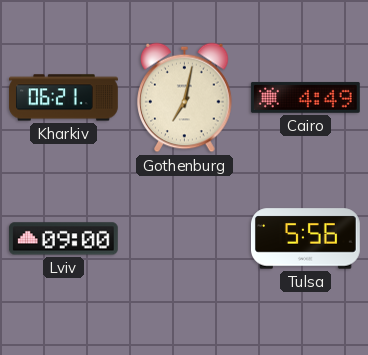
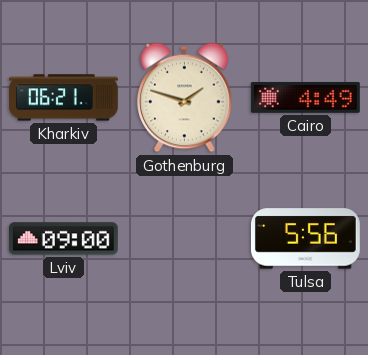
Gothenburg: 7:02 -> 1:48
